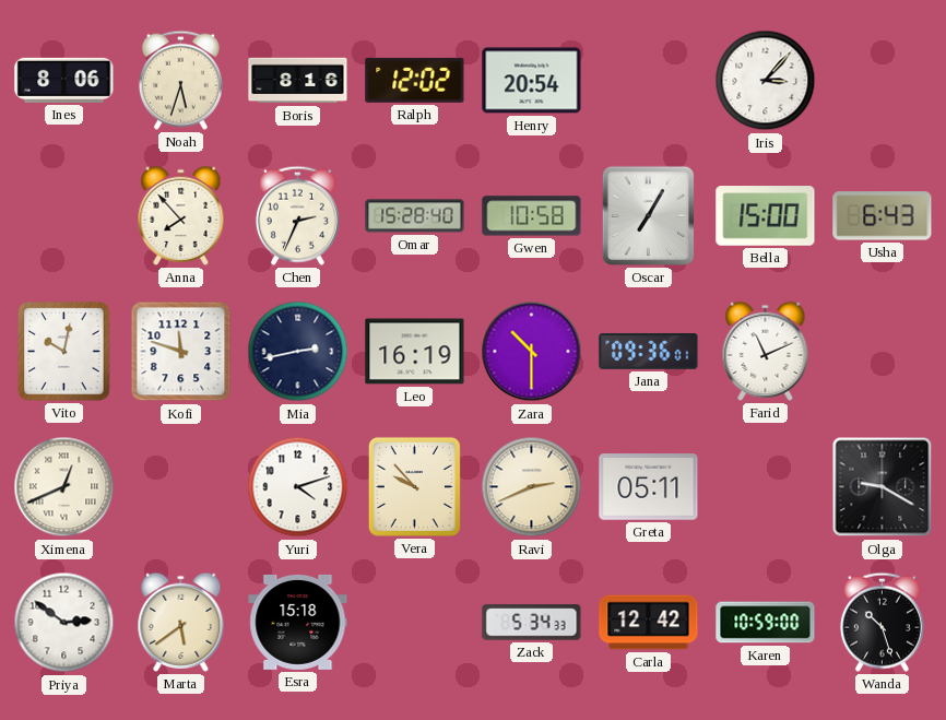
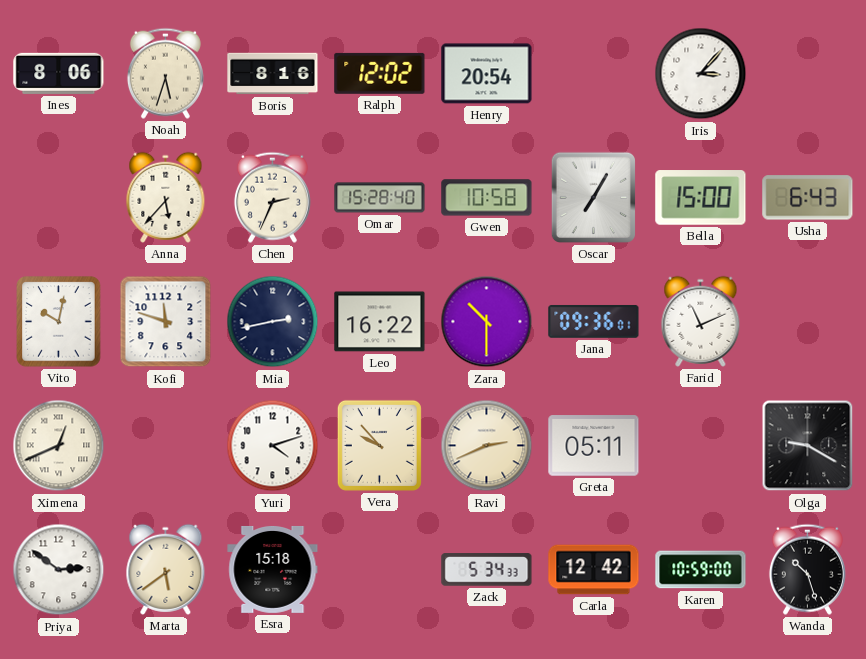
Anna: 7:53 -> 5:37
Leo: 16:19 -> 16:22
